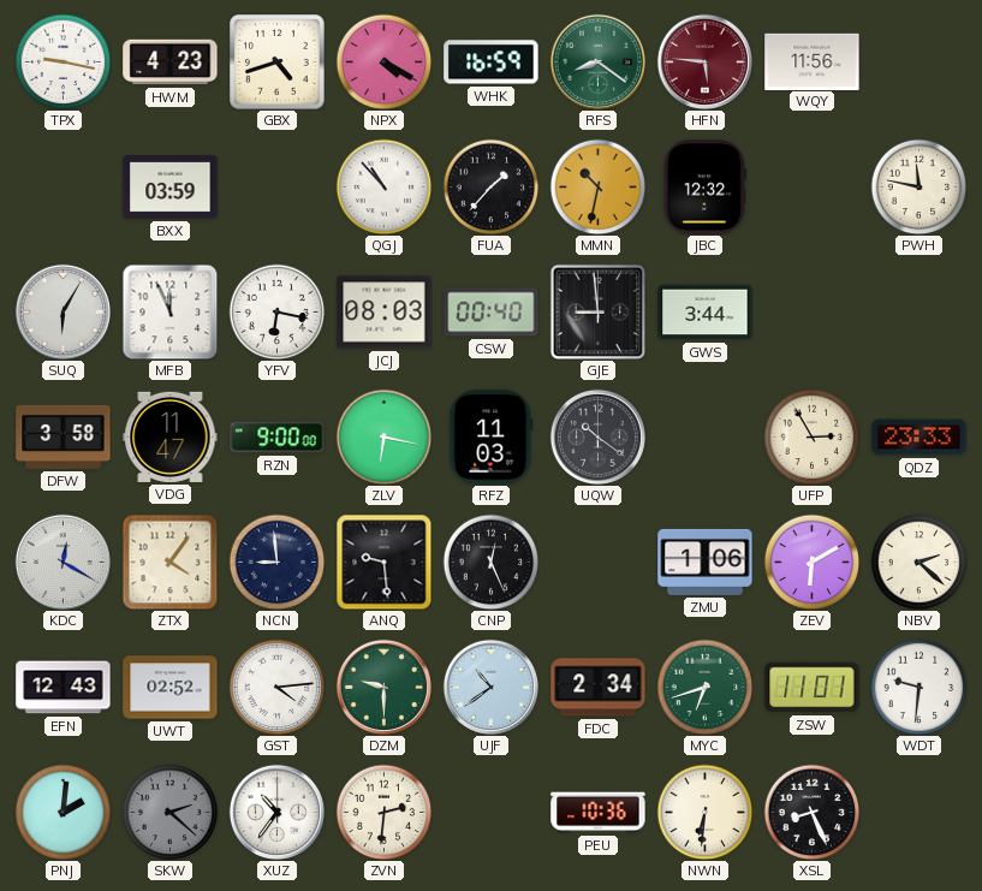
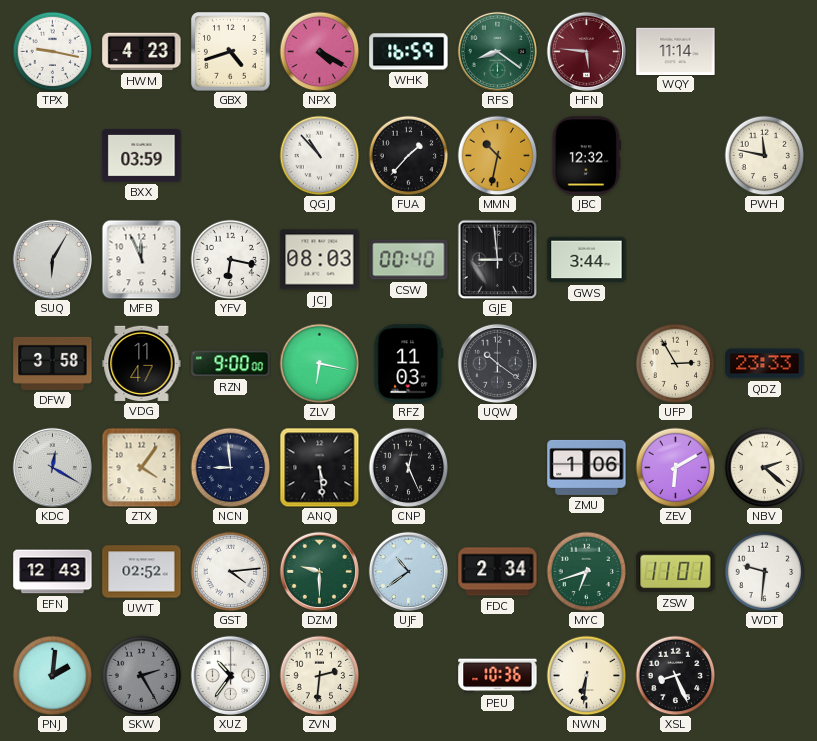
WQY: 11:56 -> 11:14
ANQ: 9:29 -> 5:29
SKW: 2:22 -> 2:25
